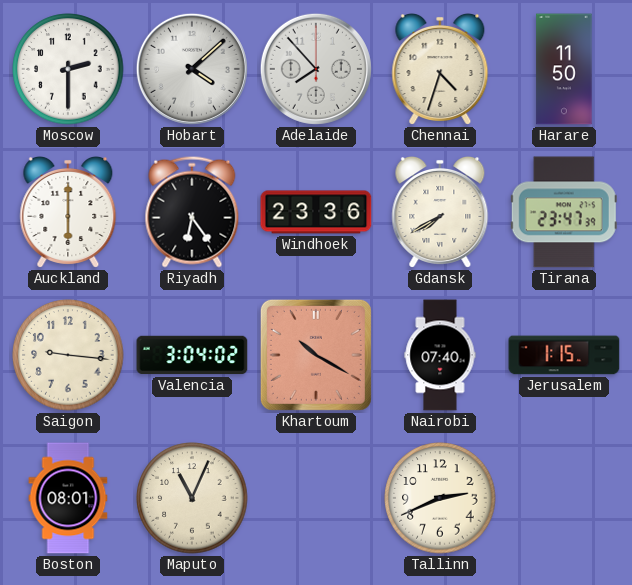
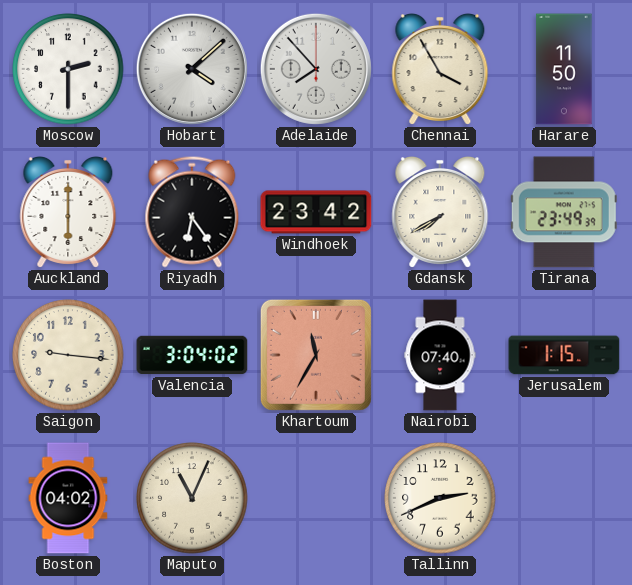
Chennai: 4:33 -> 3:55
Windhoek: 23:36 -> 23:42
Tirana: 23:47 -> 23:49
Khartoum: 10:20 -> 11:35
Boston: 08:01 -> 04:02
